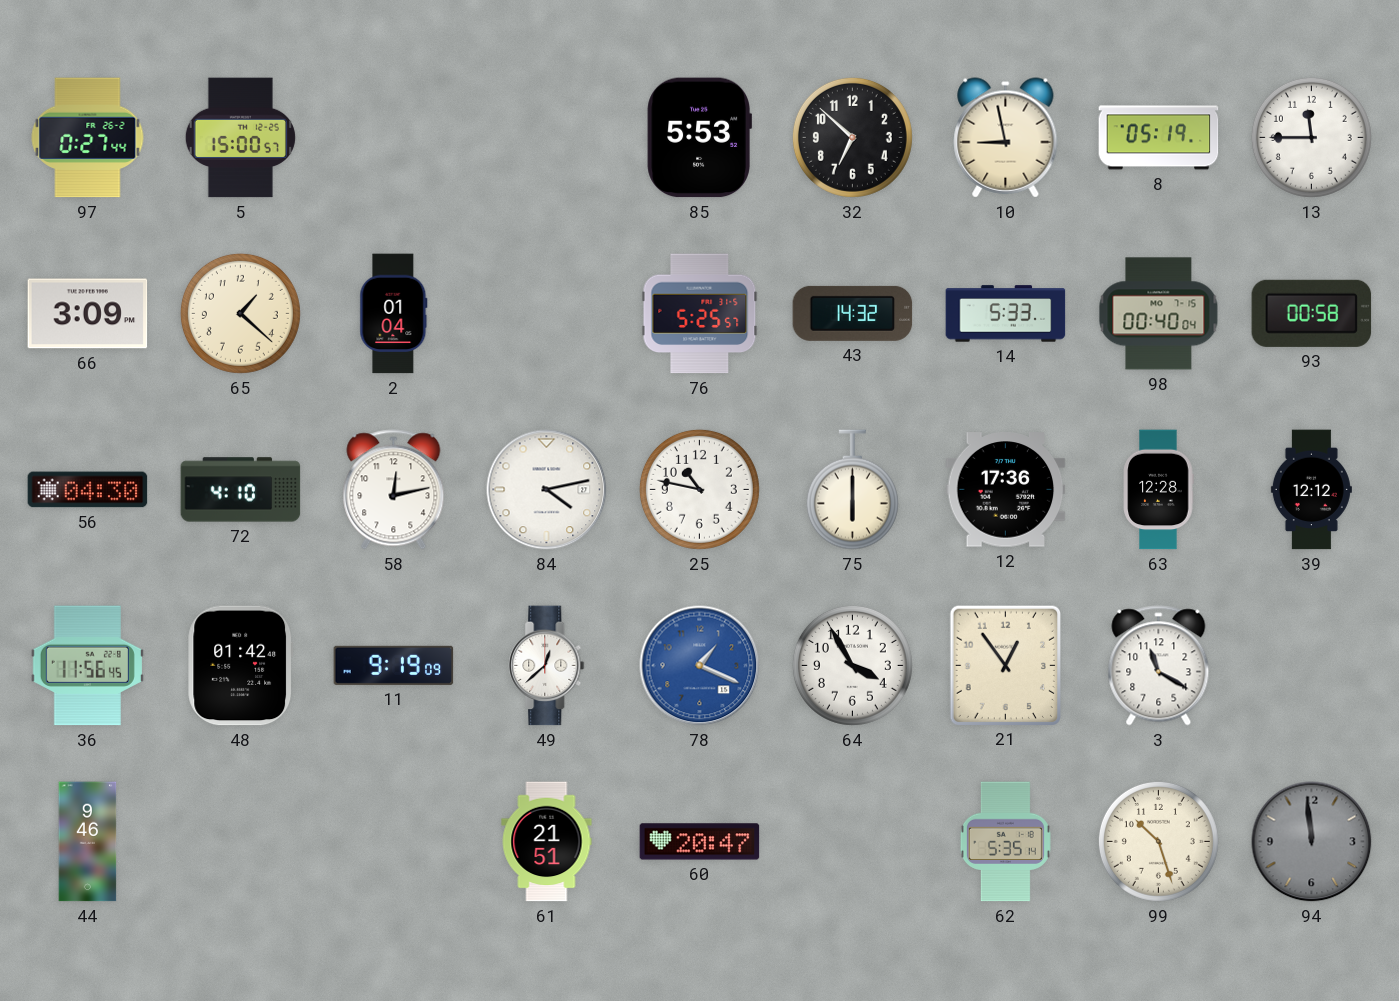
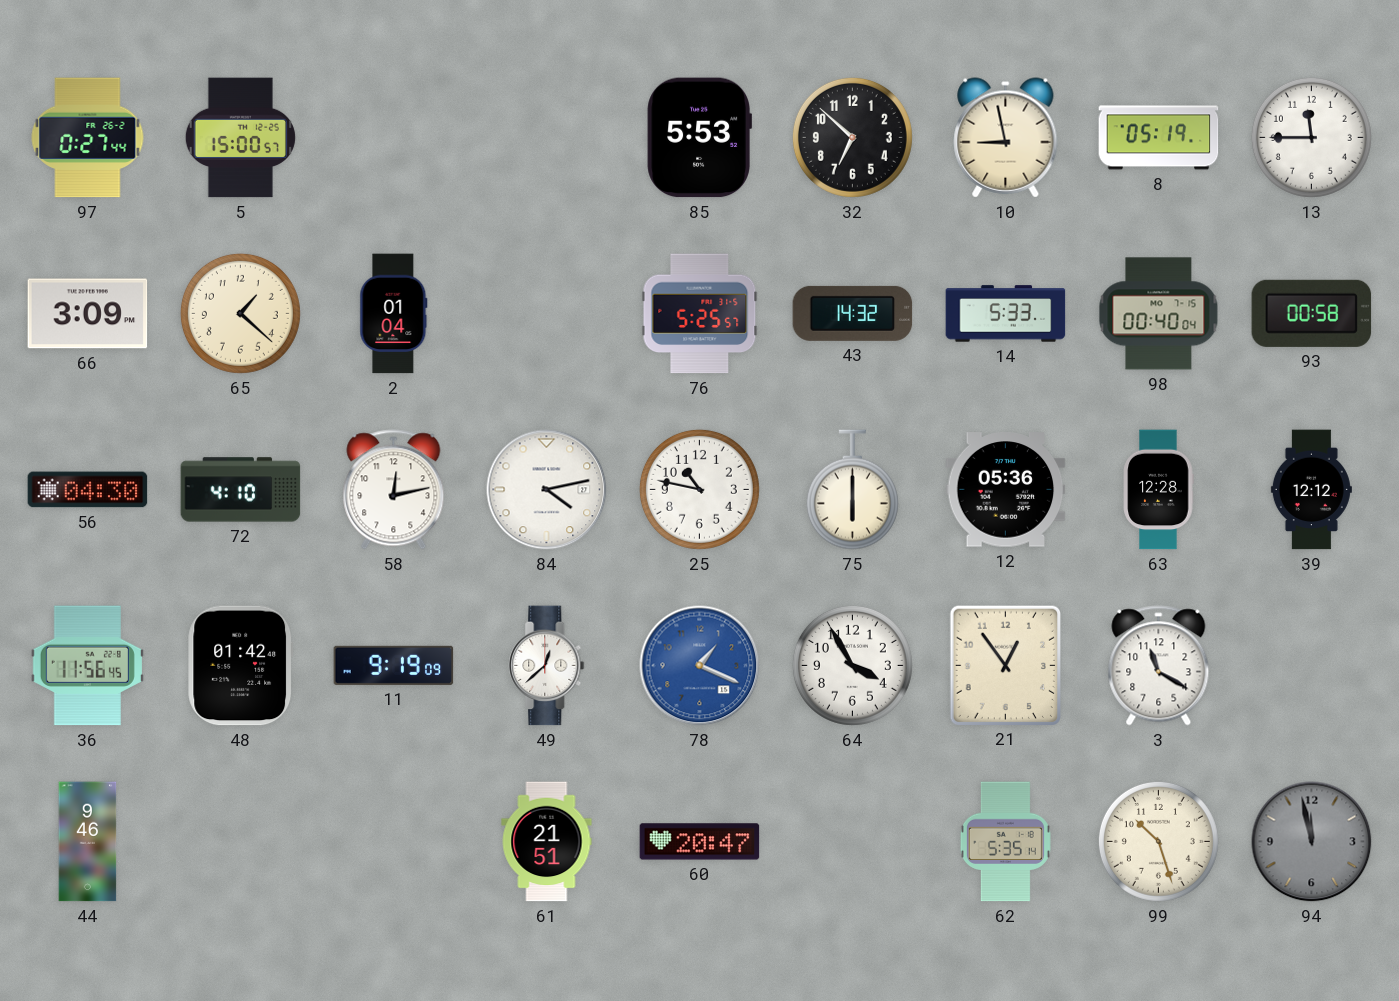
12: 17:36 -> 05:36
94: 11:59 -> 11:58
